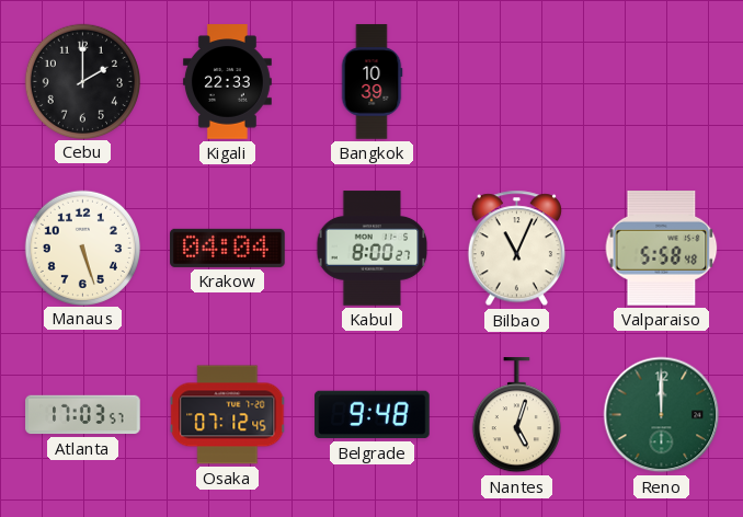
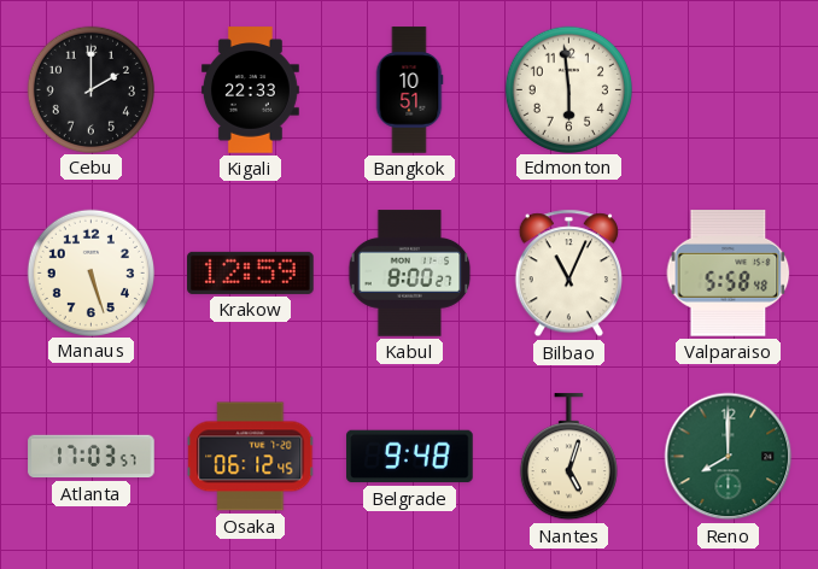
Bangkok: 10:39 -> 10:51
Edmonton: none -> 5:59
Krakow: 04:04 -> 12:59
Osaka: 07:12 -> 06:12
Reno: 12:00 -> 8:00
